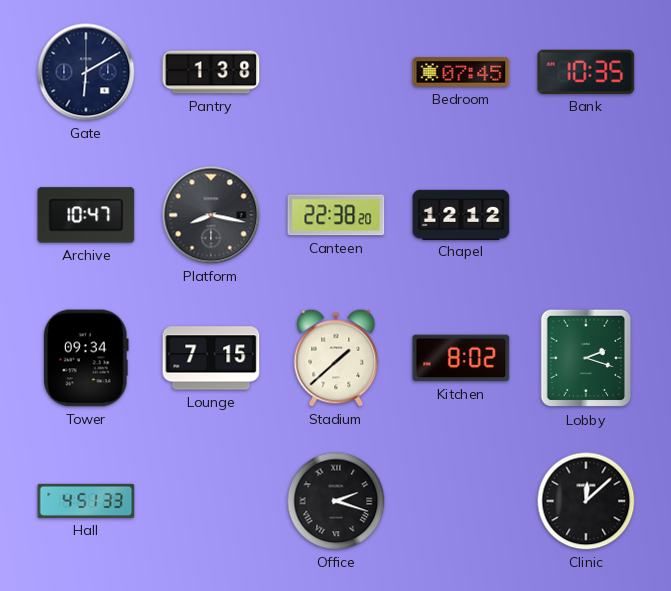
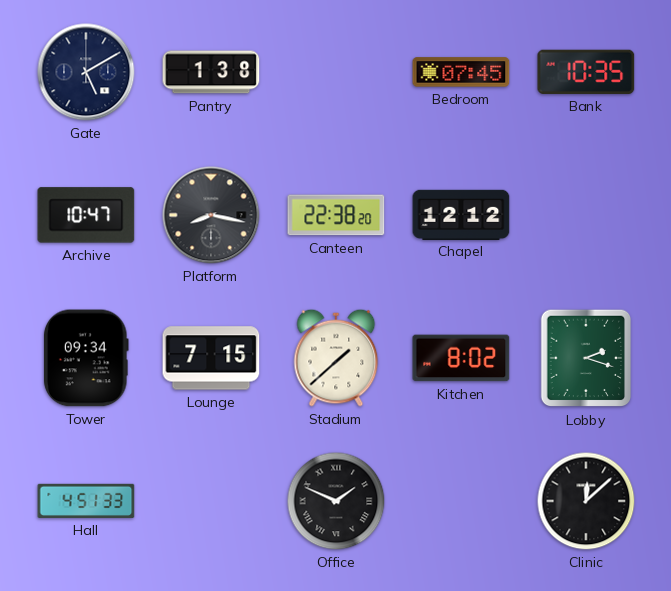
Gate: 6:10 -> 5:10
Office: 2:18 -> 1:49
